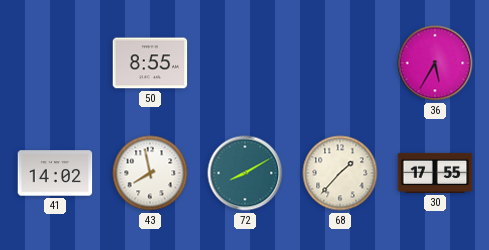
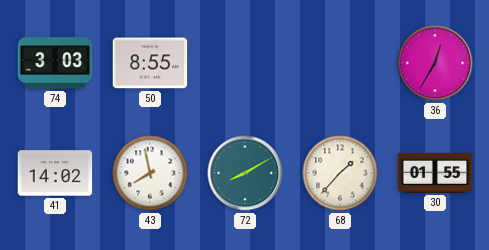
74: none -> 3:03
36: 5:35 -> 12:35
30: 17:55 -> 01:55
